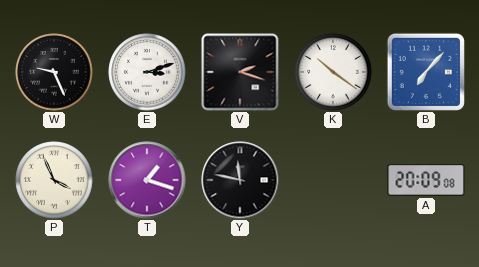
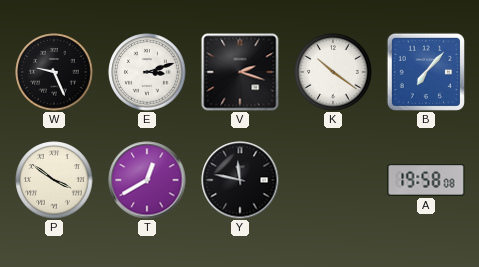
P: 3:56 -> 3:51
T: 1:18 -> 12:40
A: 20:09 -> 19:58
